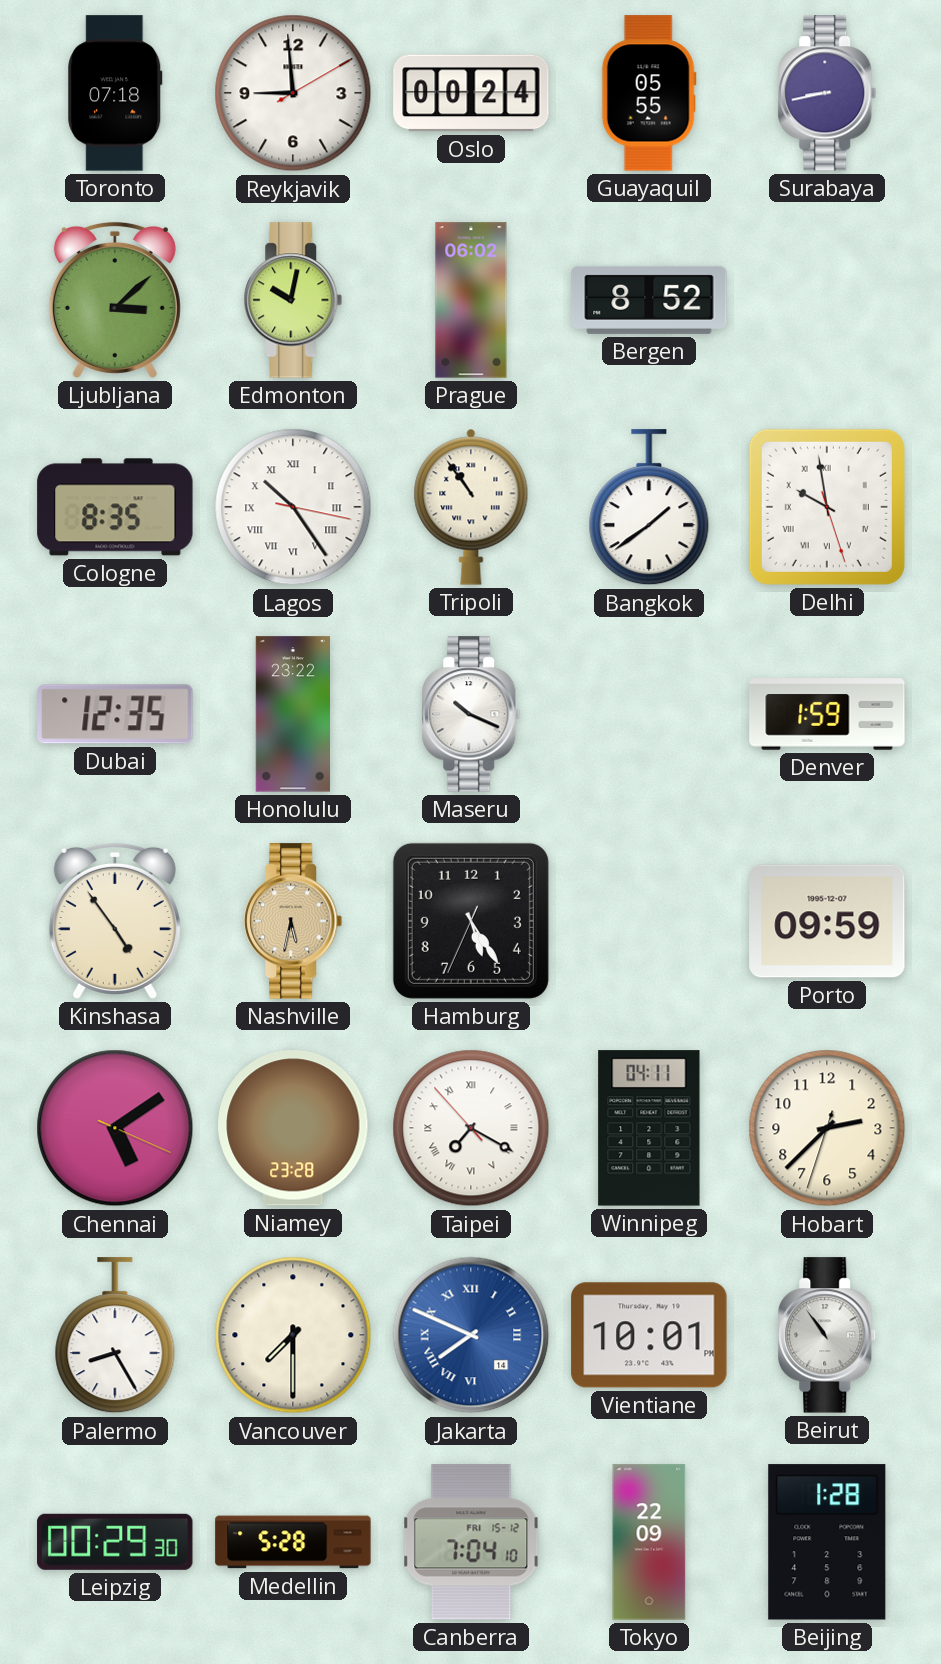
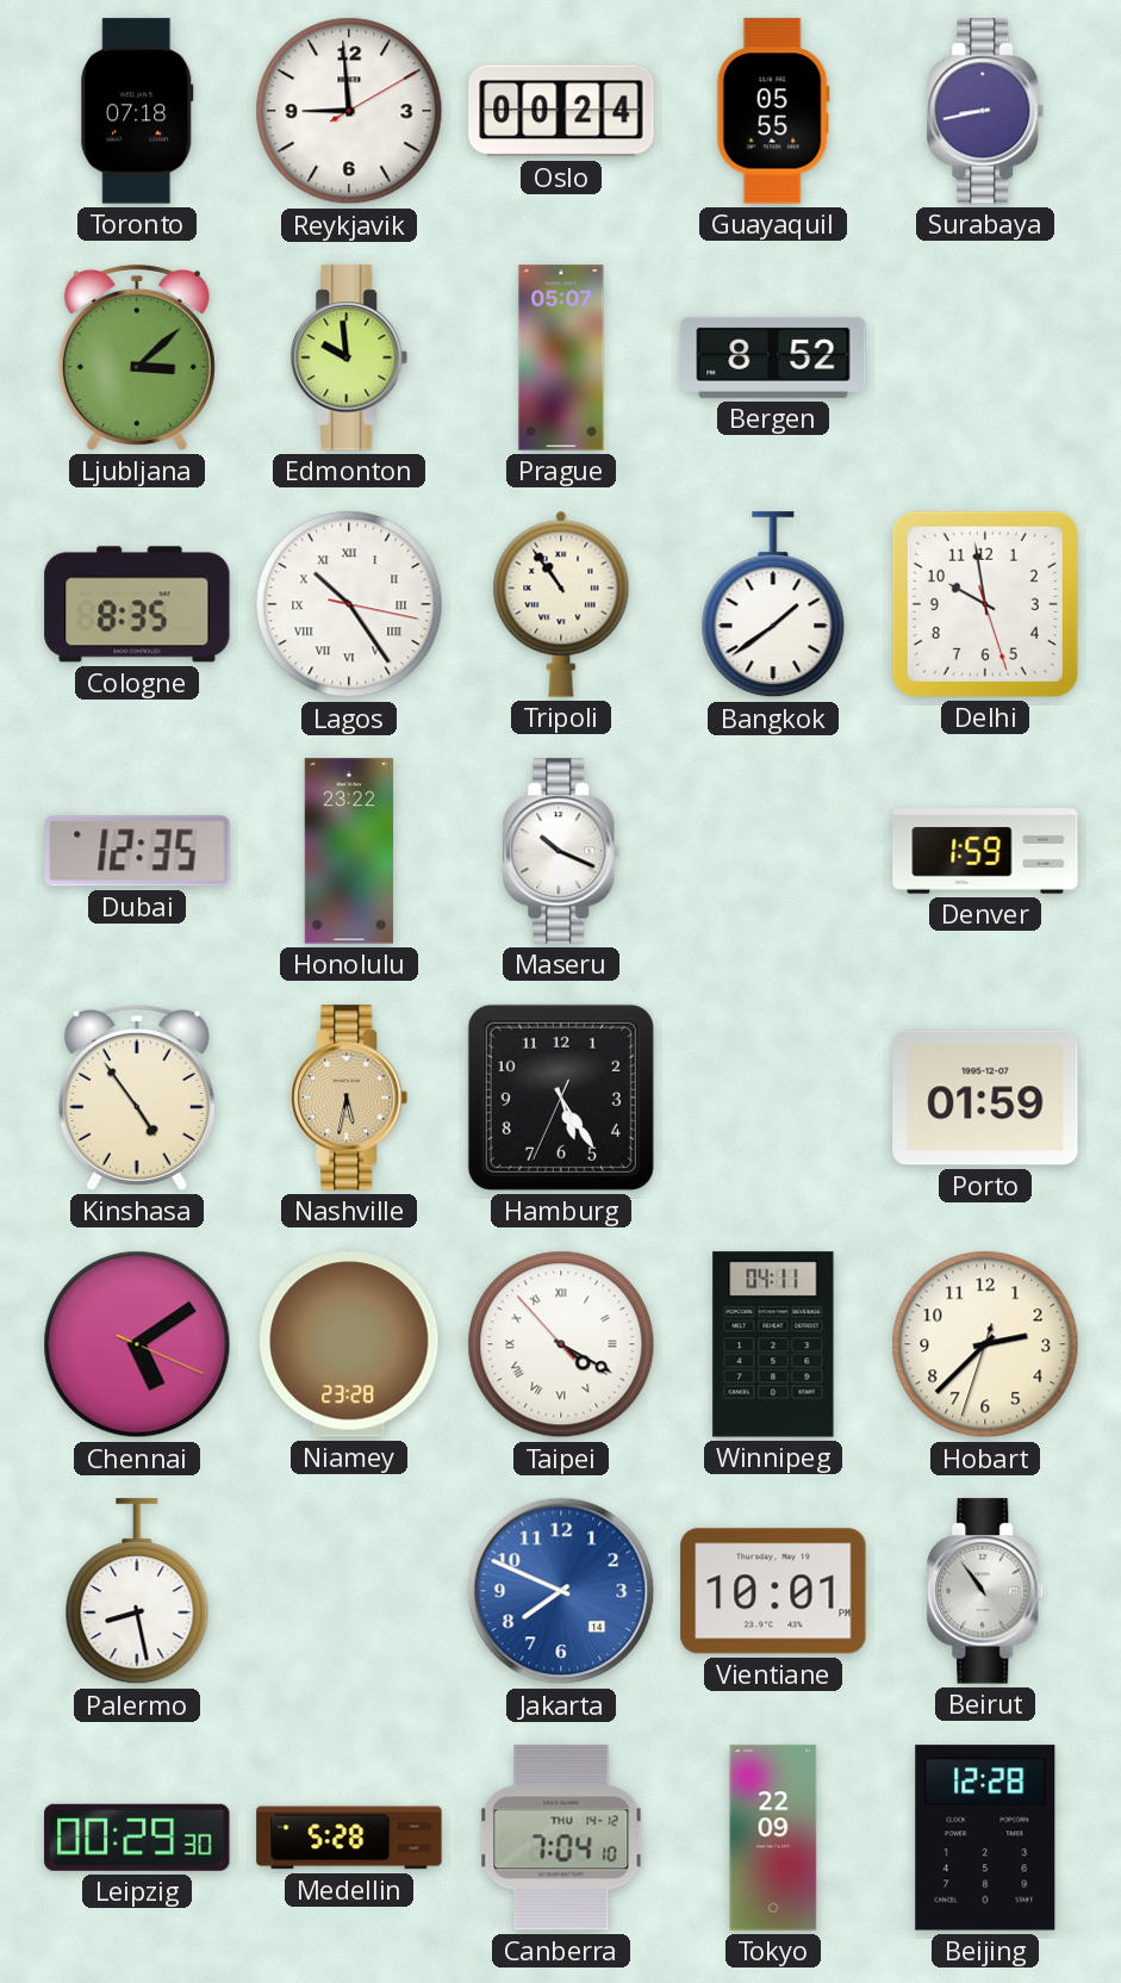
Edmonton: 10:02 -> 9:59
Prague: 06:02 -> 05:07
Delhi numerals: Roman -> Arabic
Porto: 09:59 -> 01:59
Taipei: 7:19 -> 4:19
Palermo: 8:25 -> 8:28
Vancouver: 7:30 -> none
Jakarta numerals: Roman -> Arabic
Canberra date: FRI 15-12 -> THU 14-12
Beijing: 1:28 -> 12:28
